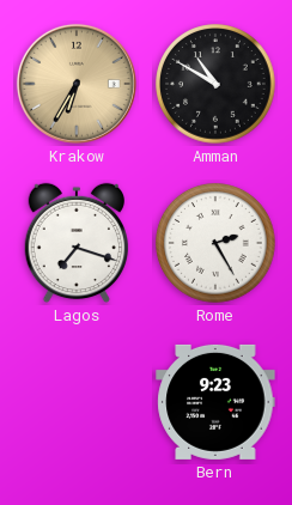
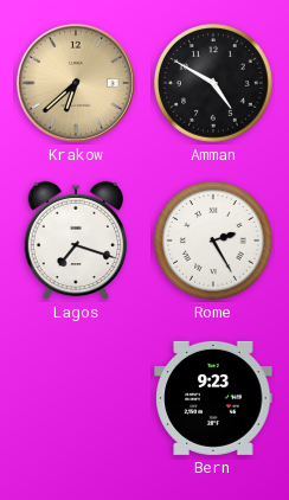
Krakow: 6:35 -> 6:38
Amman: 10:50 -> 4:50
